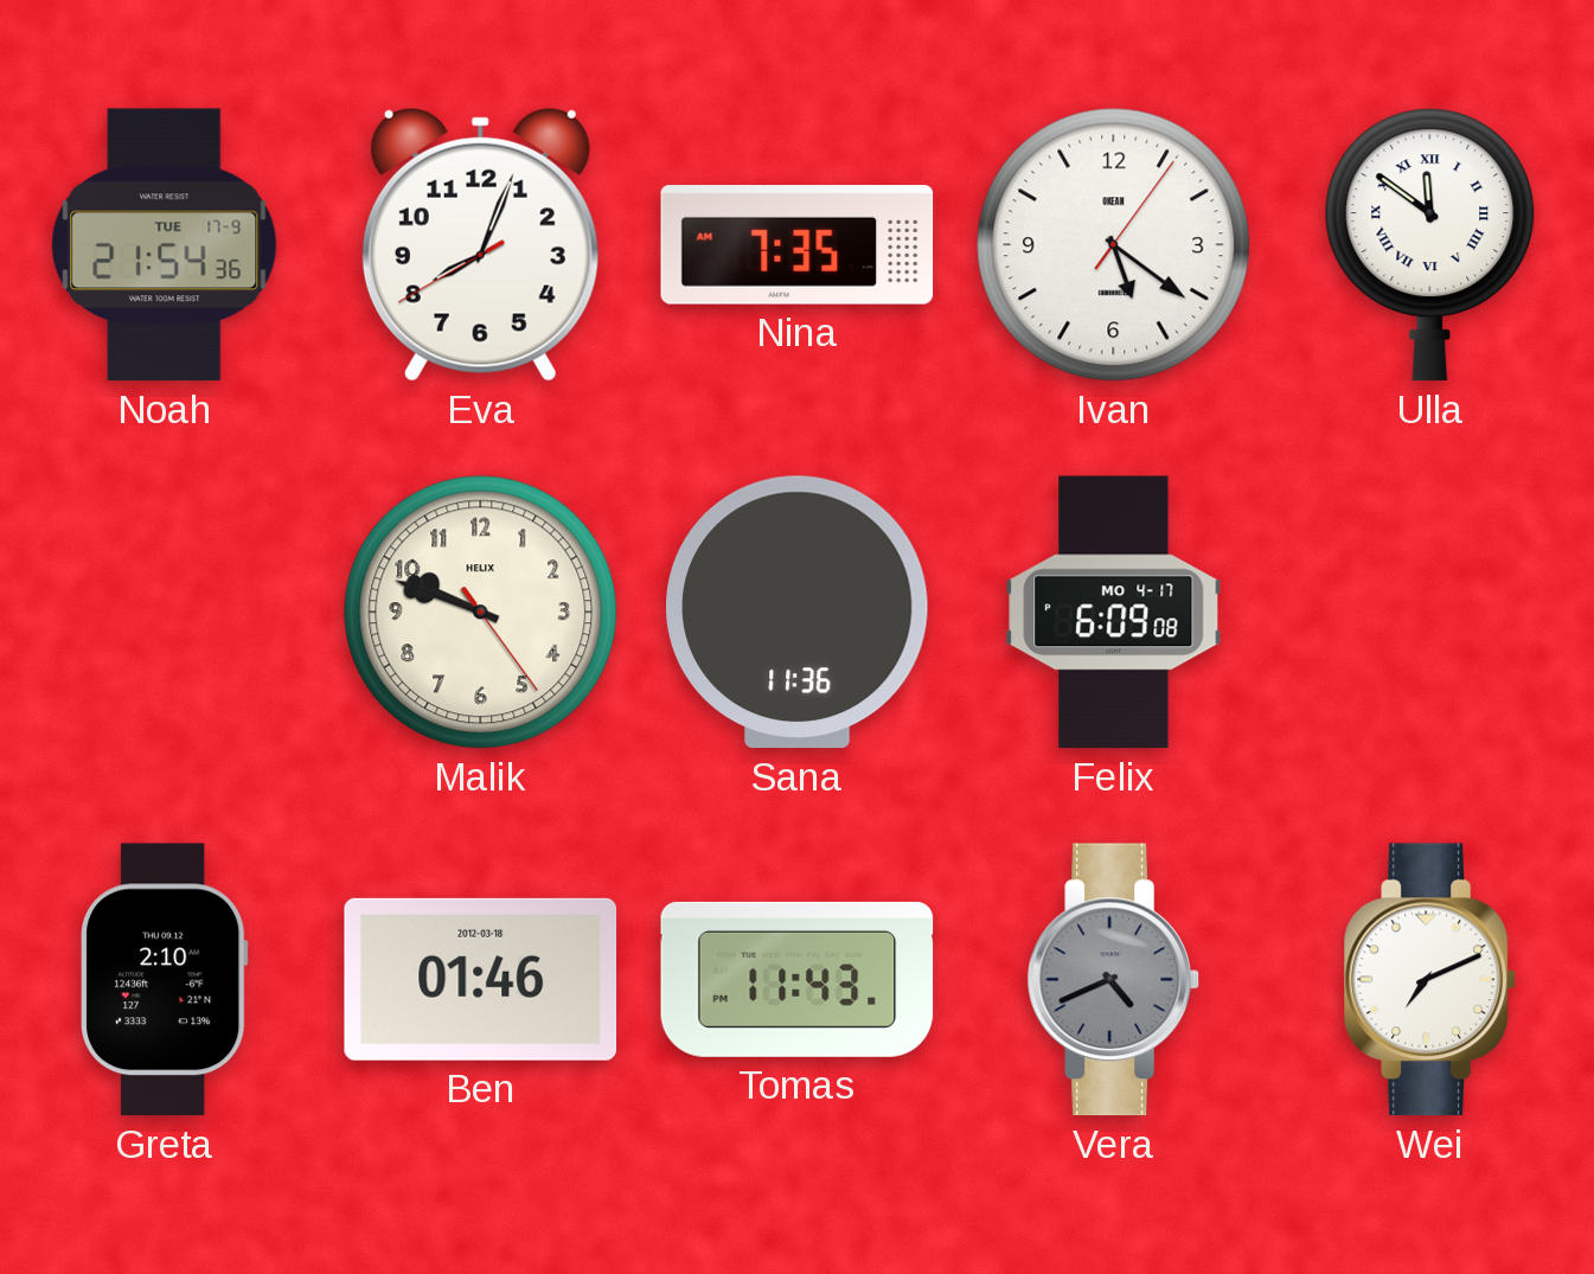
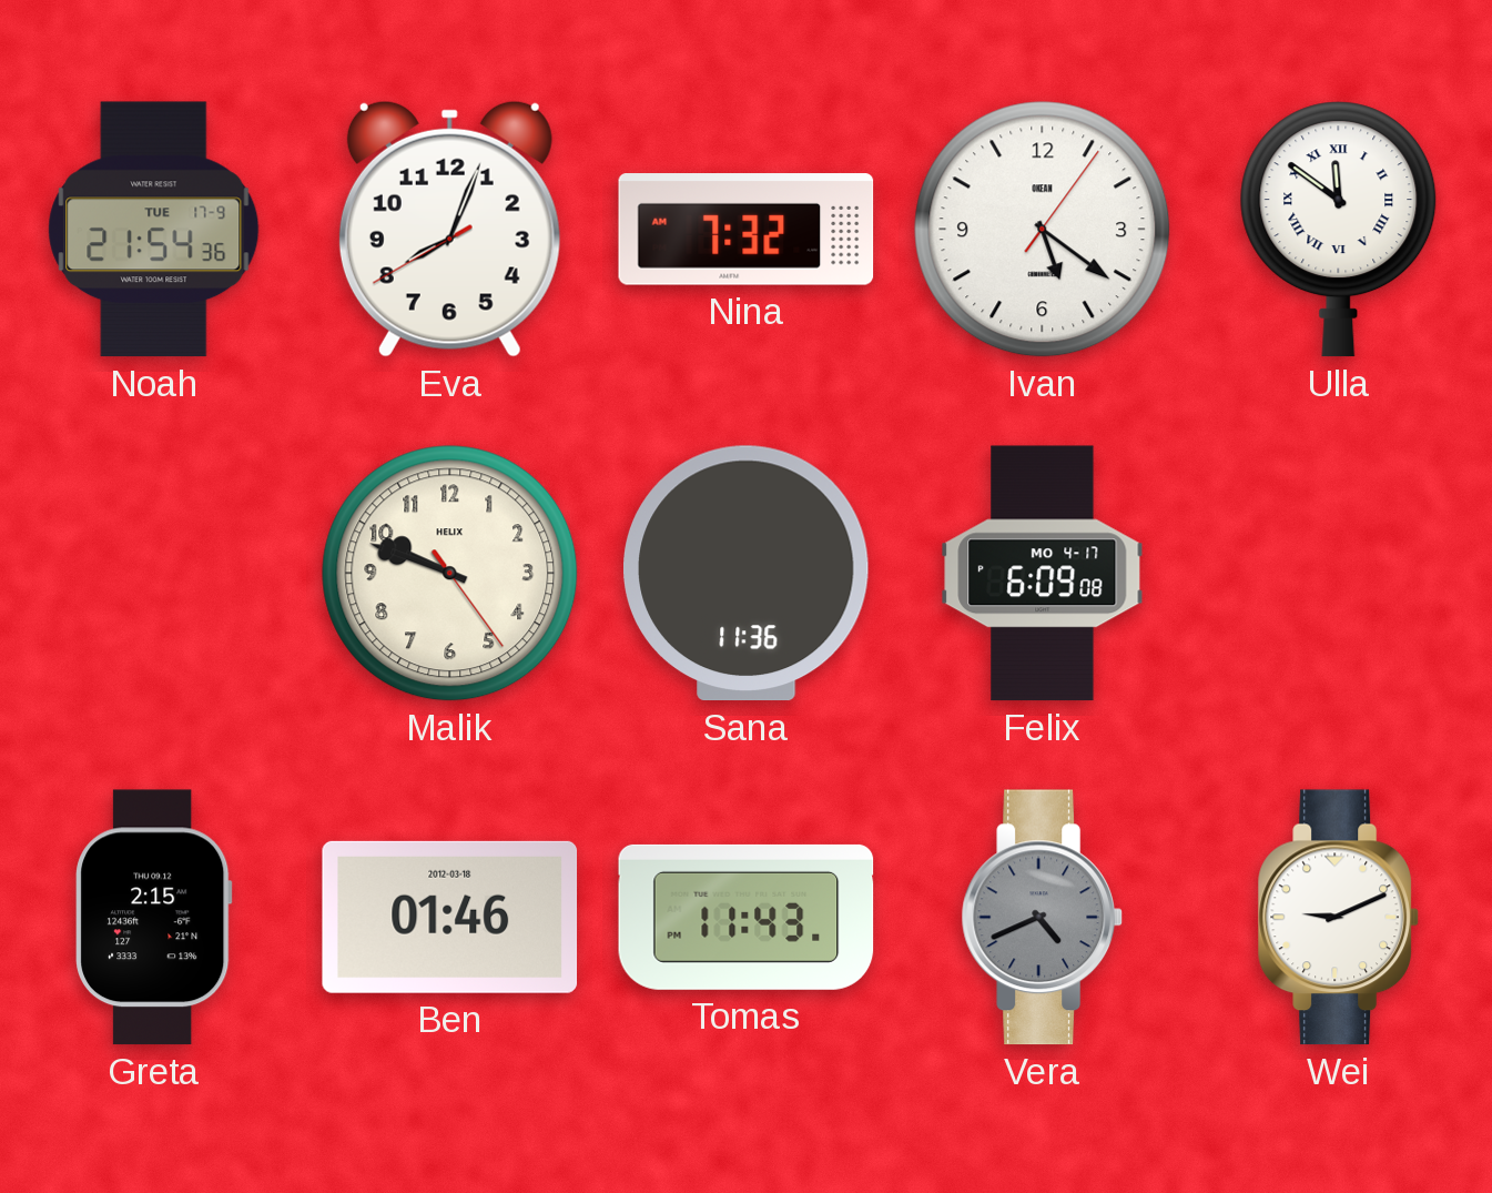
Nina: 7:35 -> 7:32
Greta: 2:10 -> 2:15
Wei: 7:11 -> 9:11
